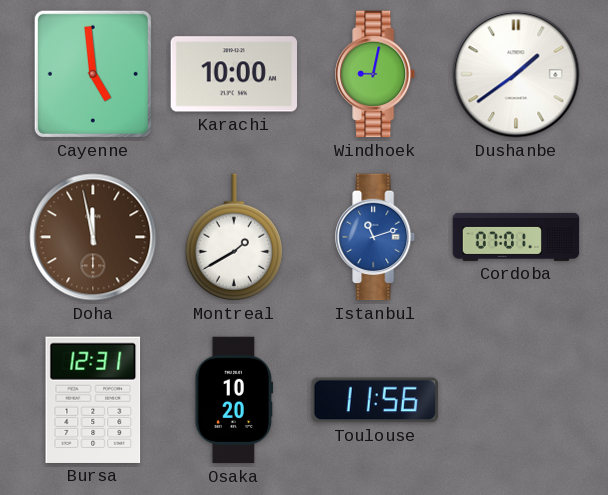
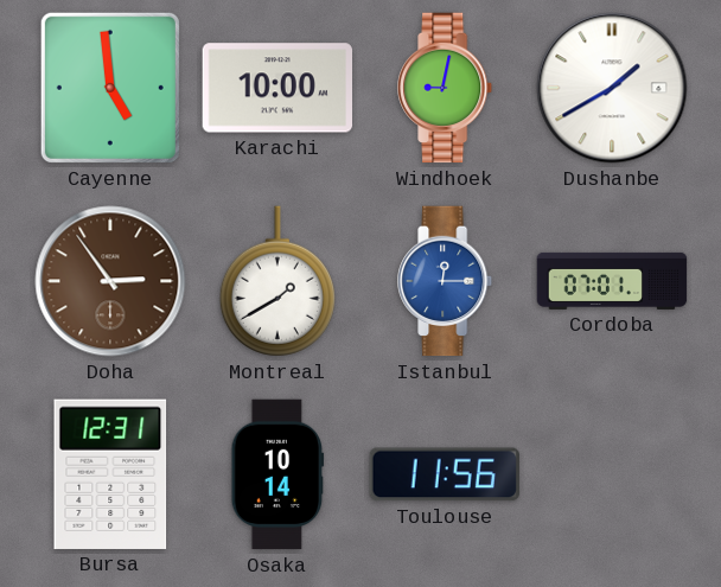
Dushanbe: 1:39 -> 1:40
Doha: 11:58 -> 2:54
Istanbul: 11:12 -> 12:15
Osaka: 10:20 -> 10:14
